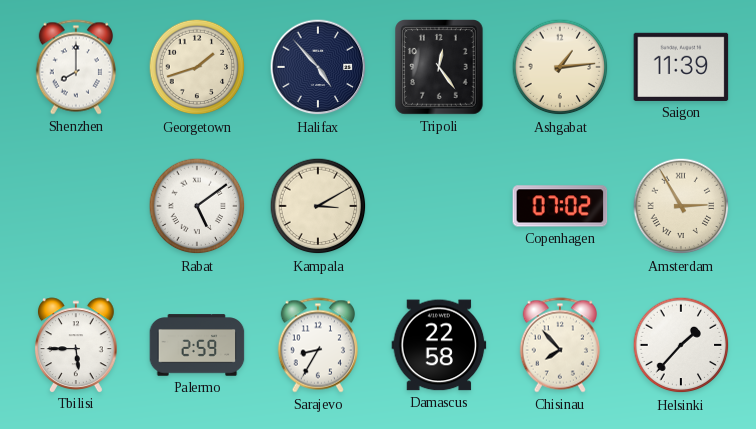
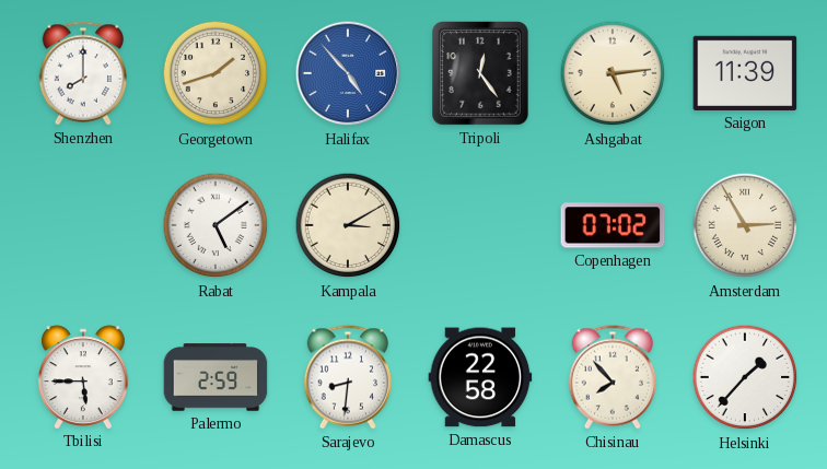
Halifax dial: navy -> blue
Ashgabat: 1:14 -> 5:14
Sarajevo: 8:35 -> 8:31
